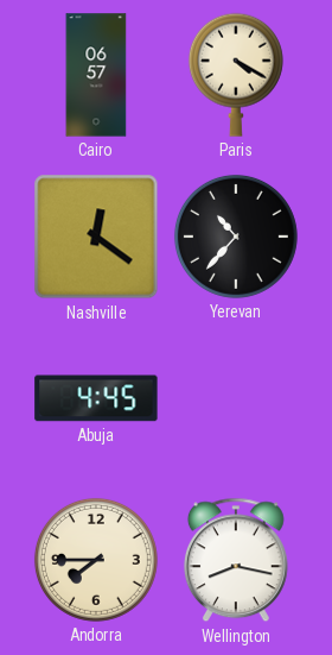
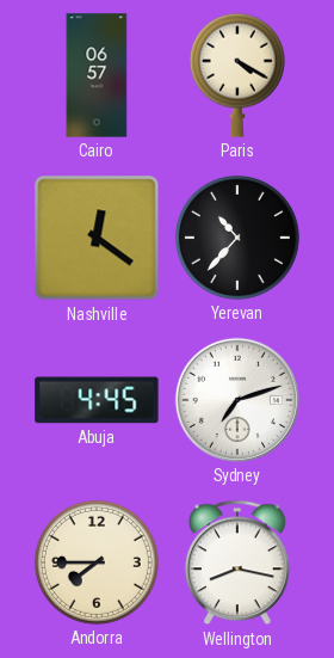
Sydney: none -> 7:12
